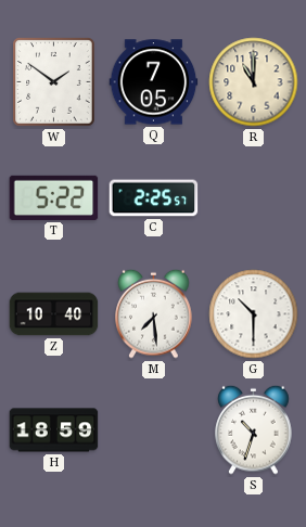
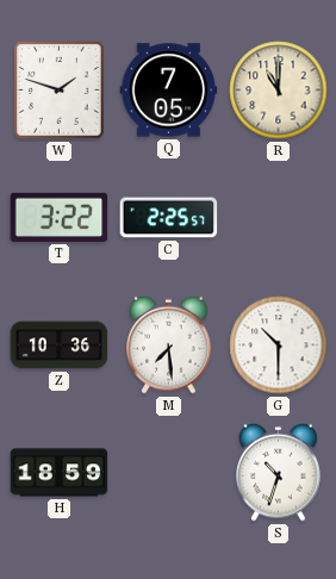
W: 1:51 -> 1:48
T: 5:22 -> 3:22
Z: 10:40 -> 10:36
